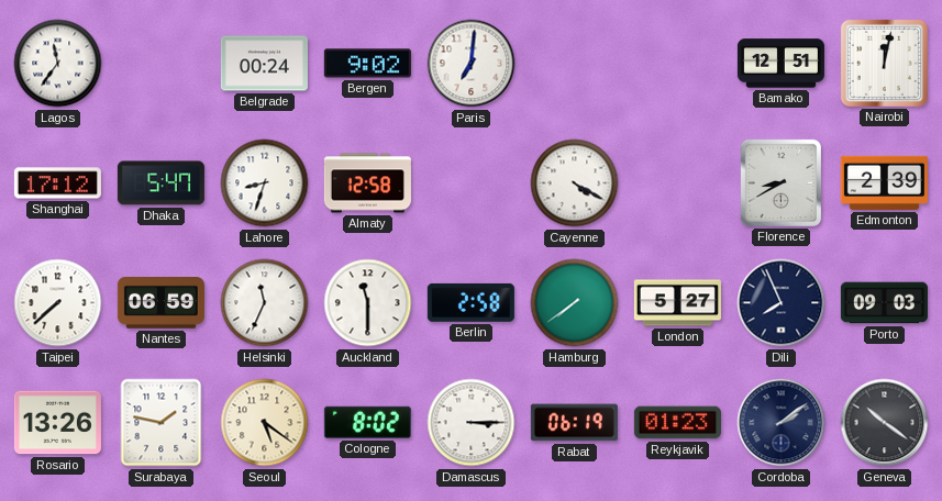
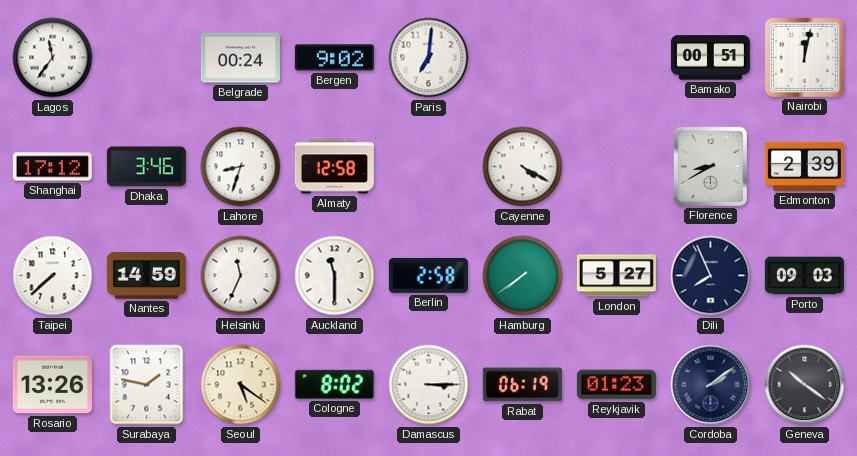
Bamako: 12:51 -> 00:51
Dhaka: 5:47 -> 3:46
Nantes: 06:59 -> 14:59
